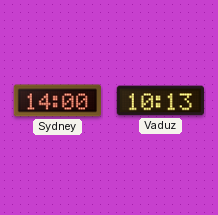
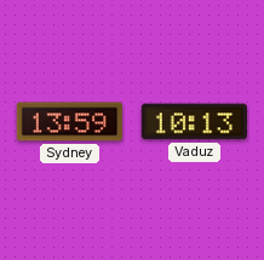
Sydney: 14:00 -> 13:59
